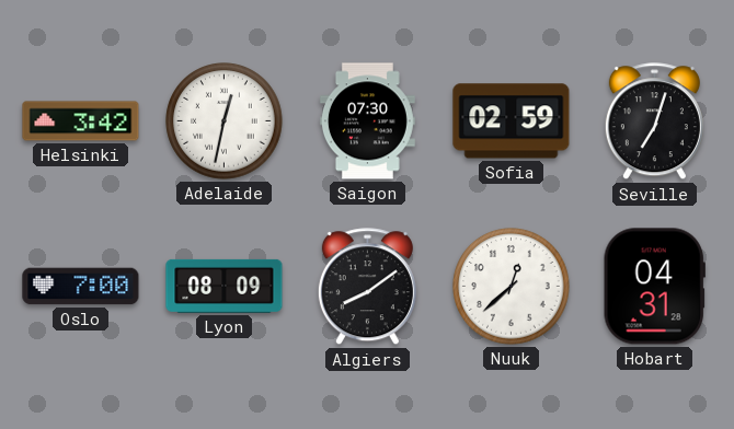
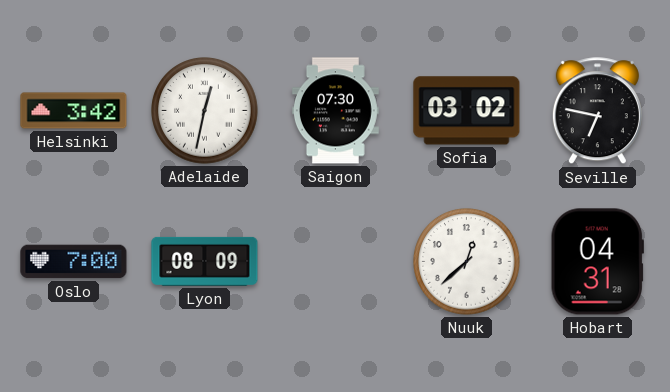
Sofia: 02:59 -> 03:02
Seville: 7:03 -> 6:47
Algiers: 8:09 -> none
